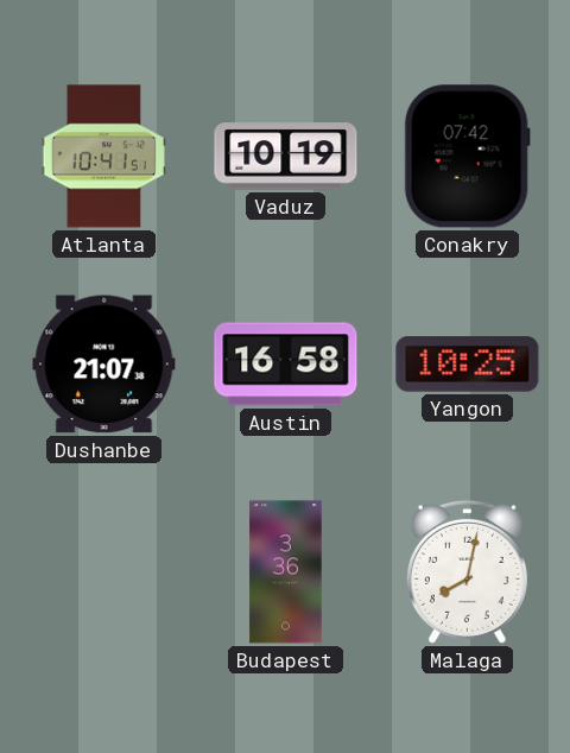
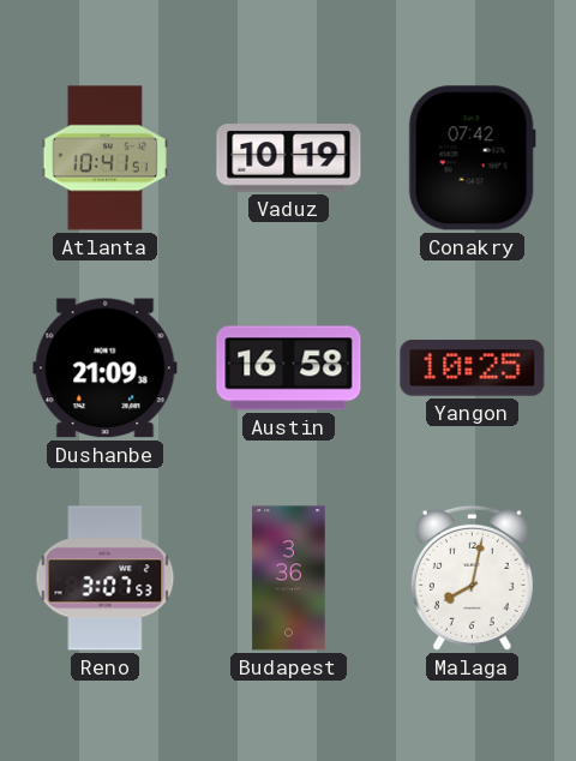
Dushanbe: 21:07 -> 21:09
Reno: none -> 3:07
